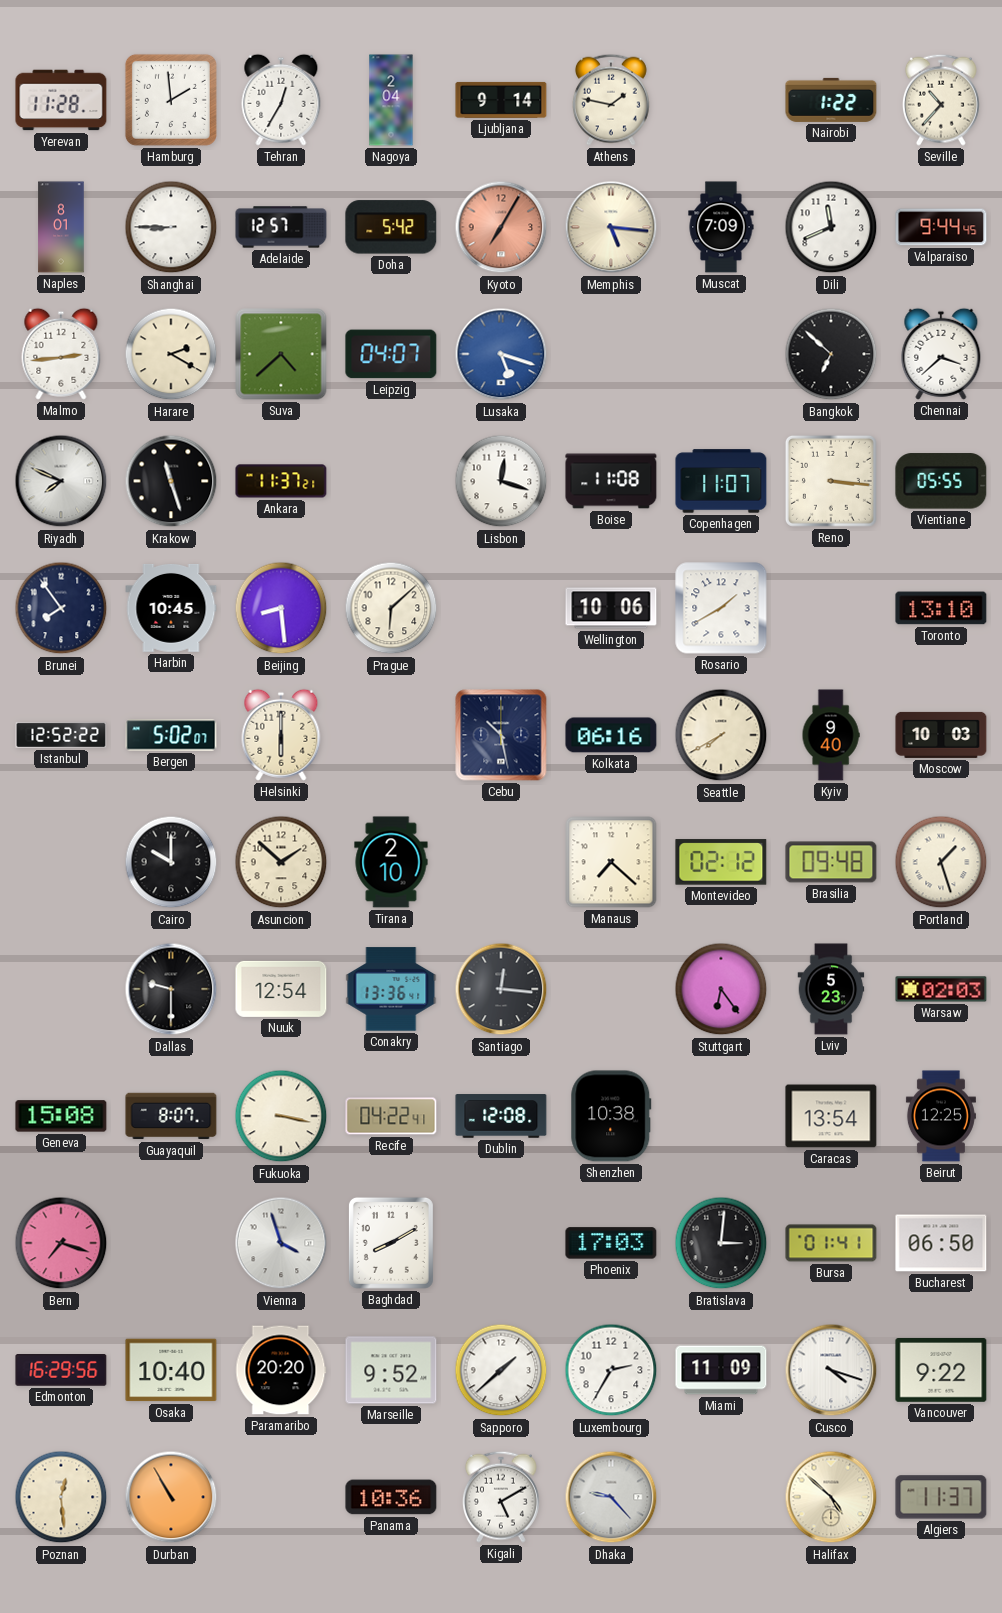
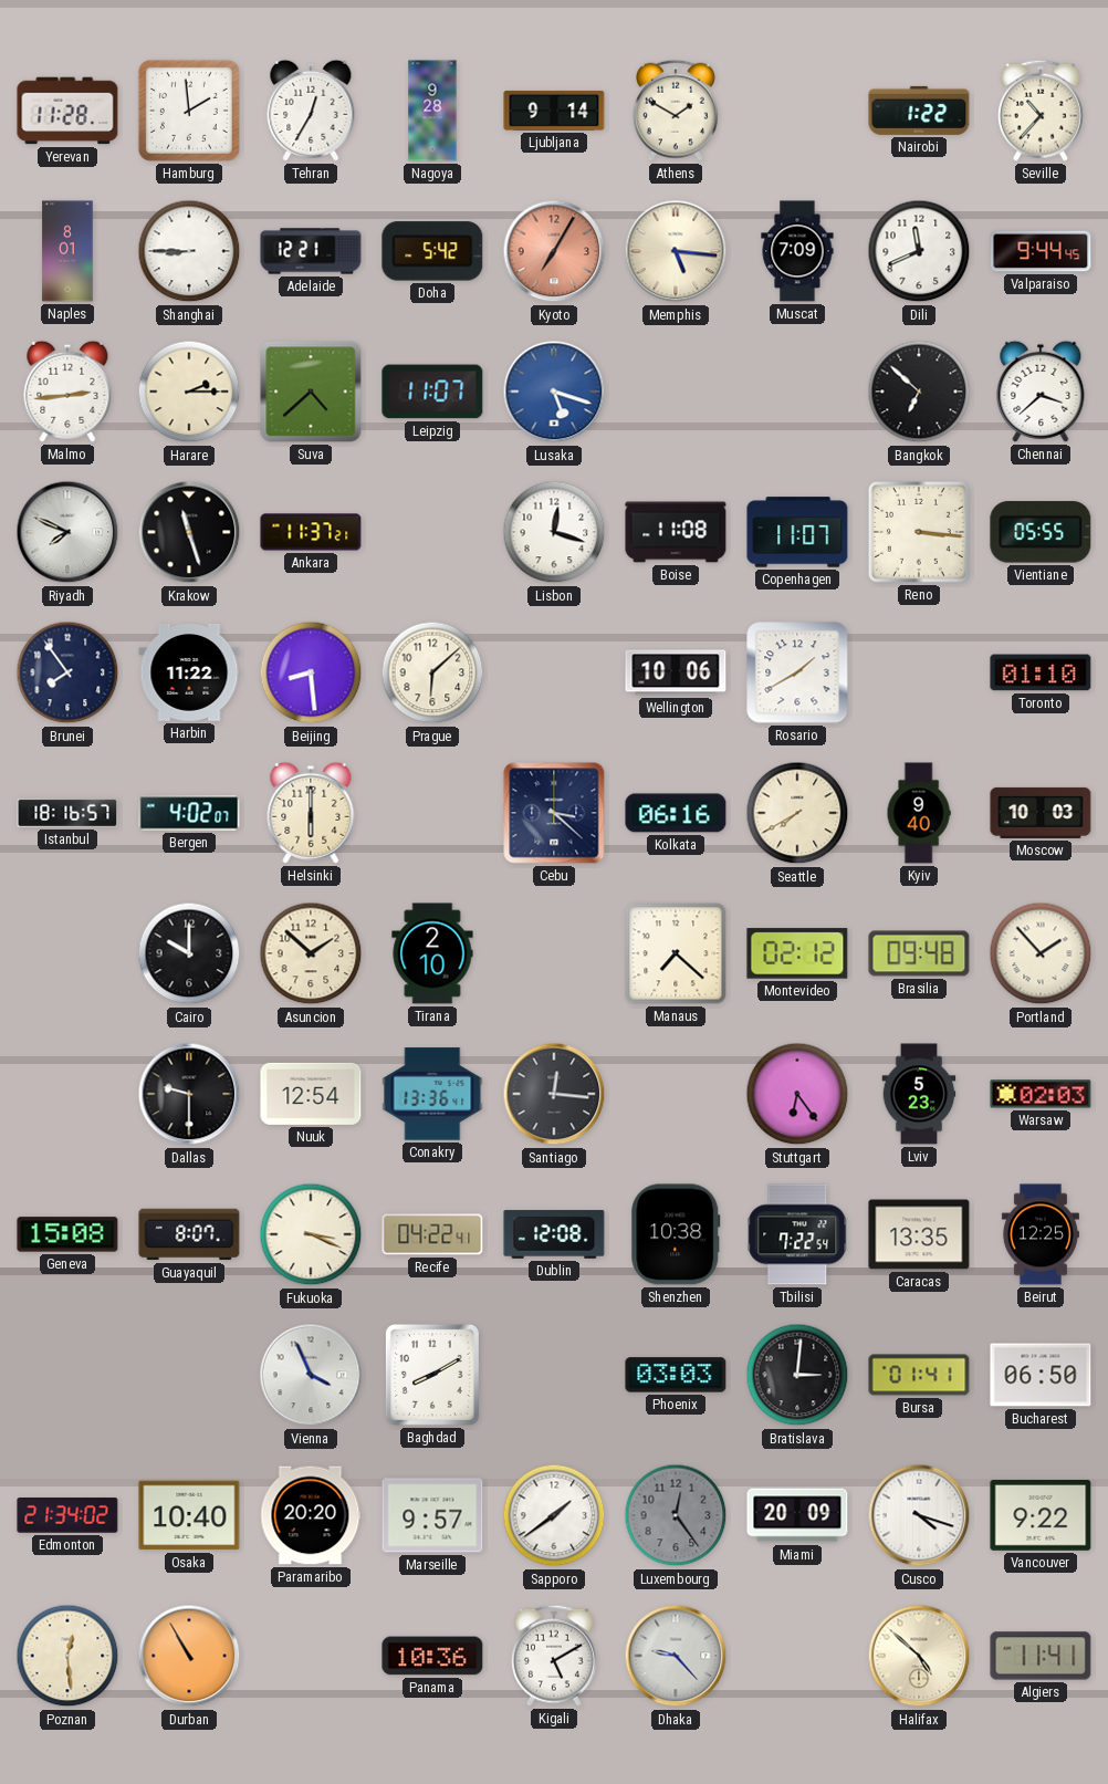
Nagoya: 2:04 -> 9:28
Athens: 1:47 -> 1:50
Adelaide: 12:57 -> 12:21
Harare: 2:20 -> 2:15
Leipzig: 04:07 -> 11:07
Harbin: 10:45 -> 11:22
Toronto: 13:10 -> 01:10
Istanbul: 12:52 -> 18:16
Bergen: 5:02 -> 4:02
Cebu: 10:28 -> 3:22
Portland: 1:27 -> 1:53
Fukuoka: 3:17 -> 3:19
Tbilisi: none -> 7:22
Caracas: 13:54 -> 13:35
Bern: 7:18 -> none
Vienna: 3:57 -> 3:56
Phoenix: 17:03 -> 03:03
Edmonton: 16:29 -> 21:34
Marseille: 9:52 -> 9:57
Sapporo: 1:38 -> 1:39
Luxembourg: 2:35 -> 12:24
Luxembourg dial: white -> grey
Miami: 11:09 -> 20:09
Algiers: 11:37 -> 11:41
